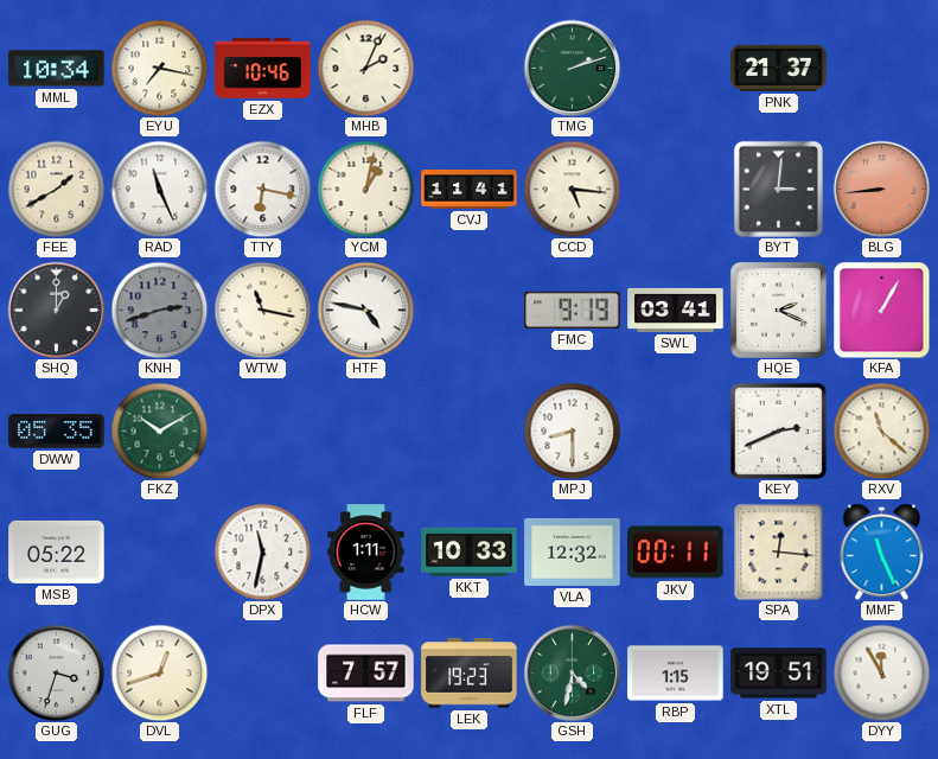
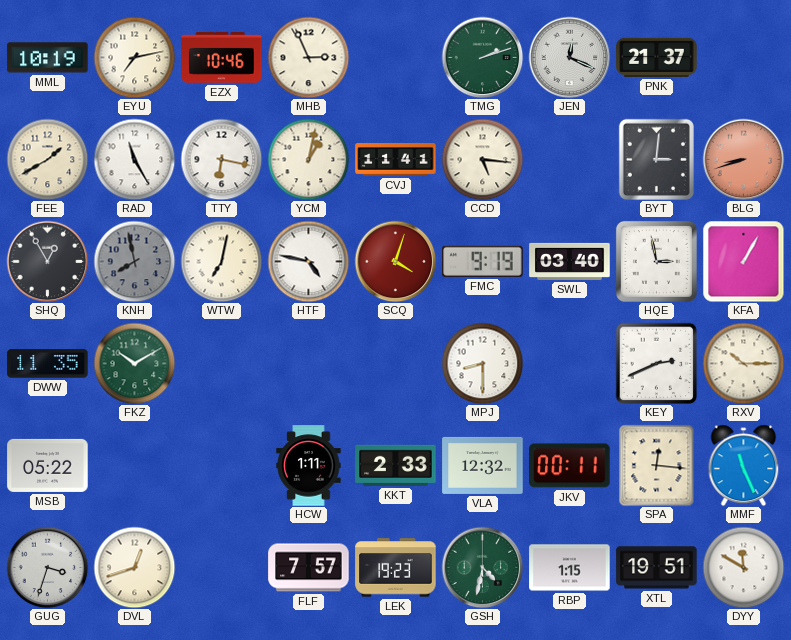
MML: 10:34 -> 10:19
EYU: 7:17 -> 7:13
MHB: 2:04 -> 2:56
JEN: none -> 12:19
RAD: 11:26 -> 11:25
BLG: 8:44 -> 8:42
SHQ: 1:00 -> 12:55
KNH: 2:42 -> 7:58
WTW: 11:17 -> 7:02
SCQ: none -> 4:03
SWL: 03:41 -> 03:40
HQE: 2:19 -> 2:58
DWW: 05:35 -> 11:35
RXV: 11:22 -> 10:15
DPX: 11:32 -> none
KKT: 10:33 -> 2:33
DYY: 11:55 -> 11:50
